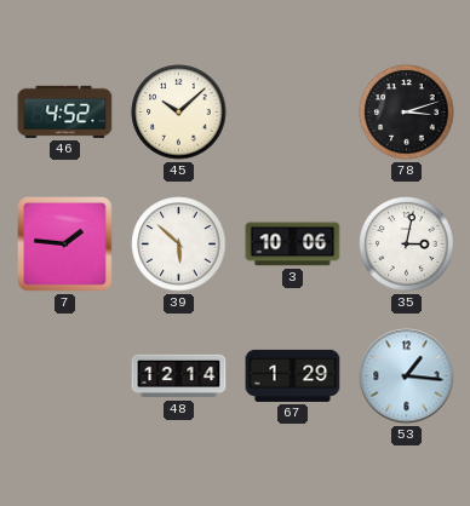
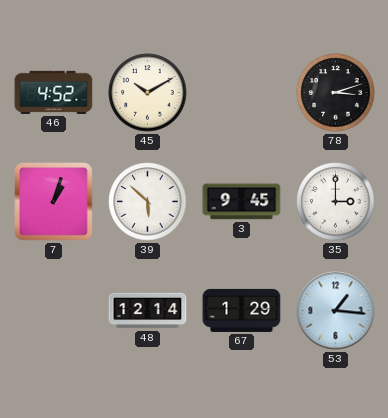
45: 10:08 -> 10:10
7: 1:46 -> 1:03
3: 10:06 -> 9:45
35: 3:02 -> 3:00
